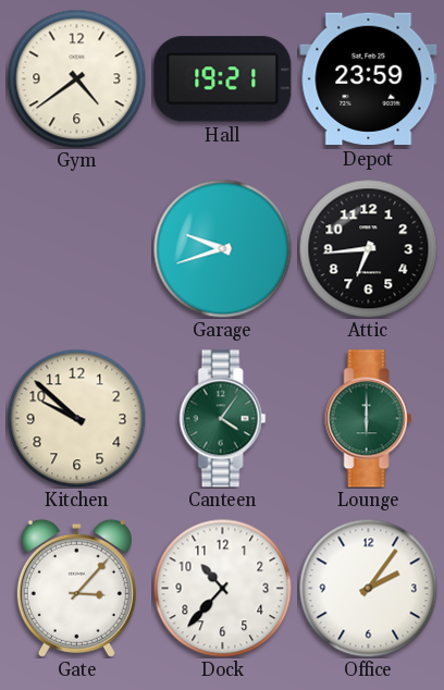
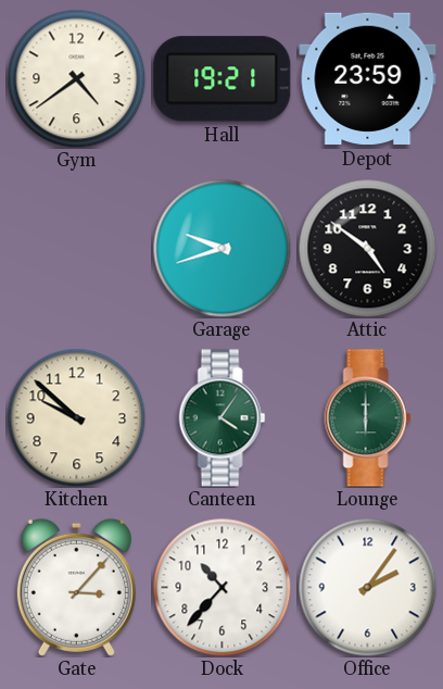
Attic: 6:44 -> 4:51
